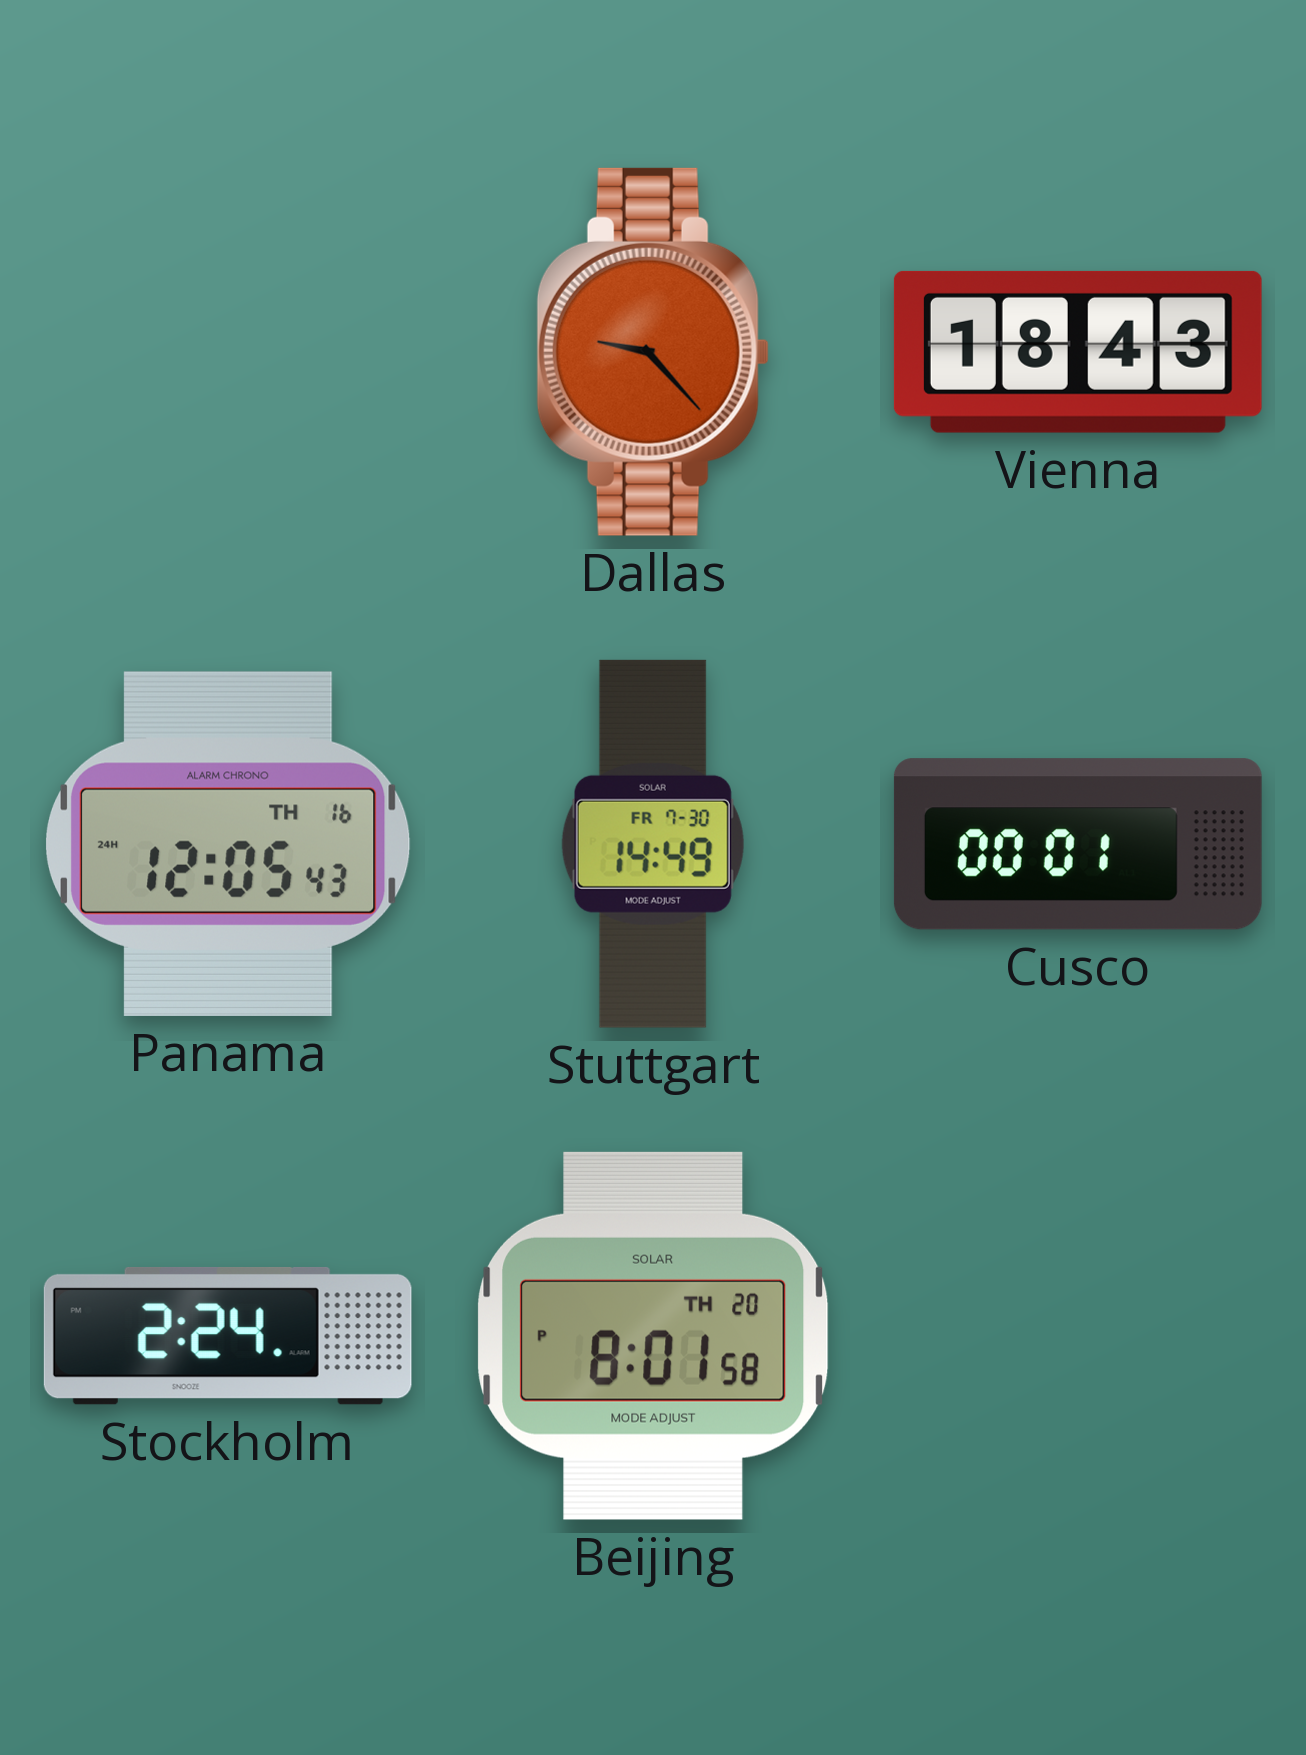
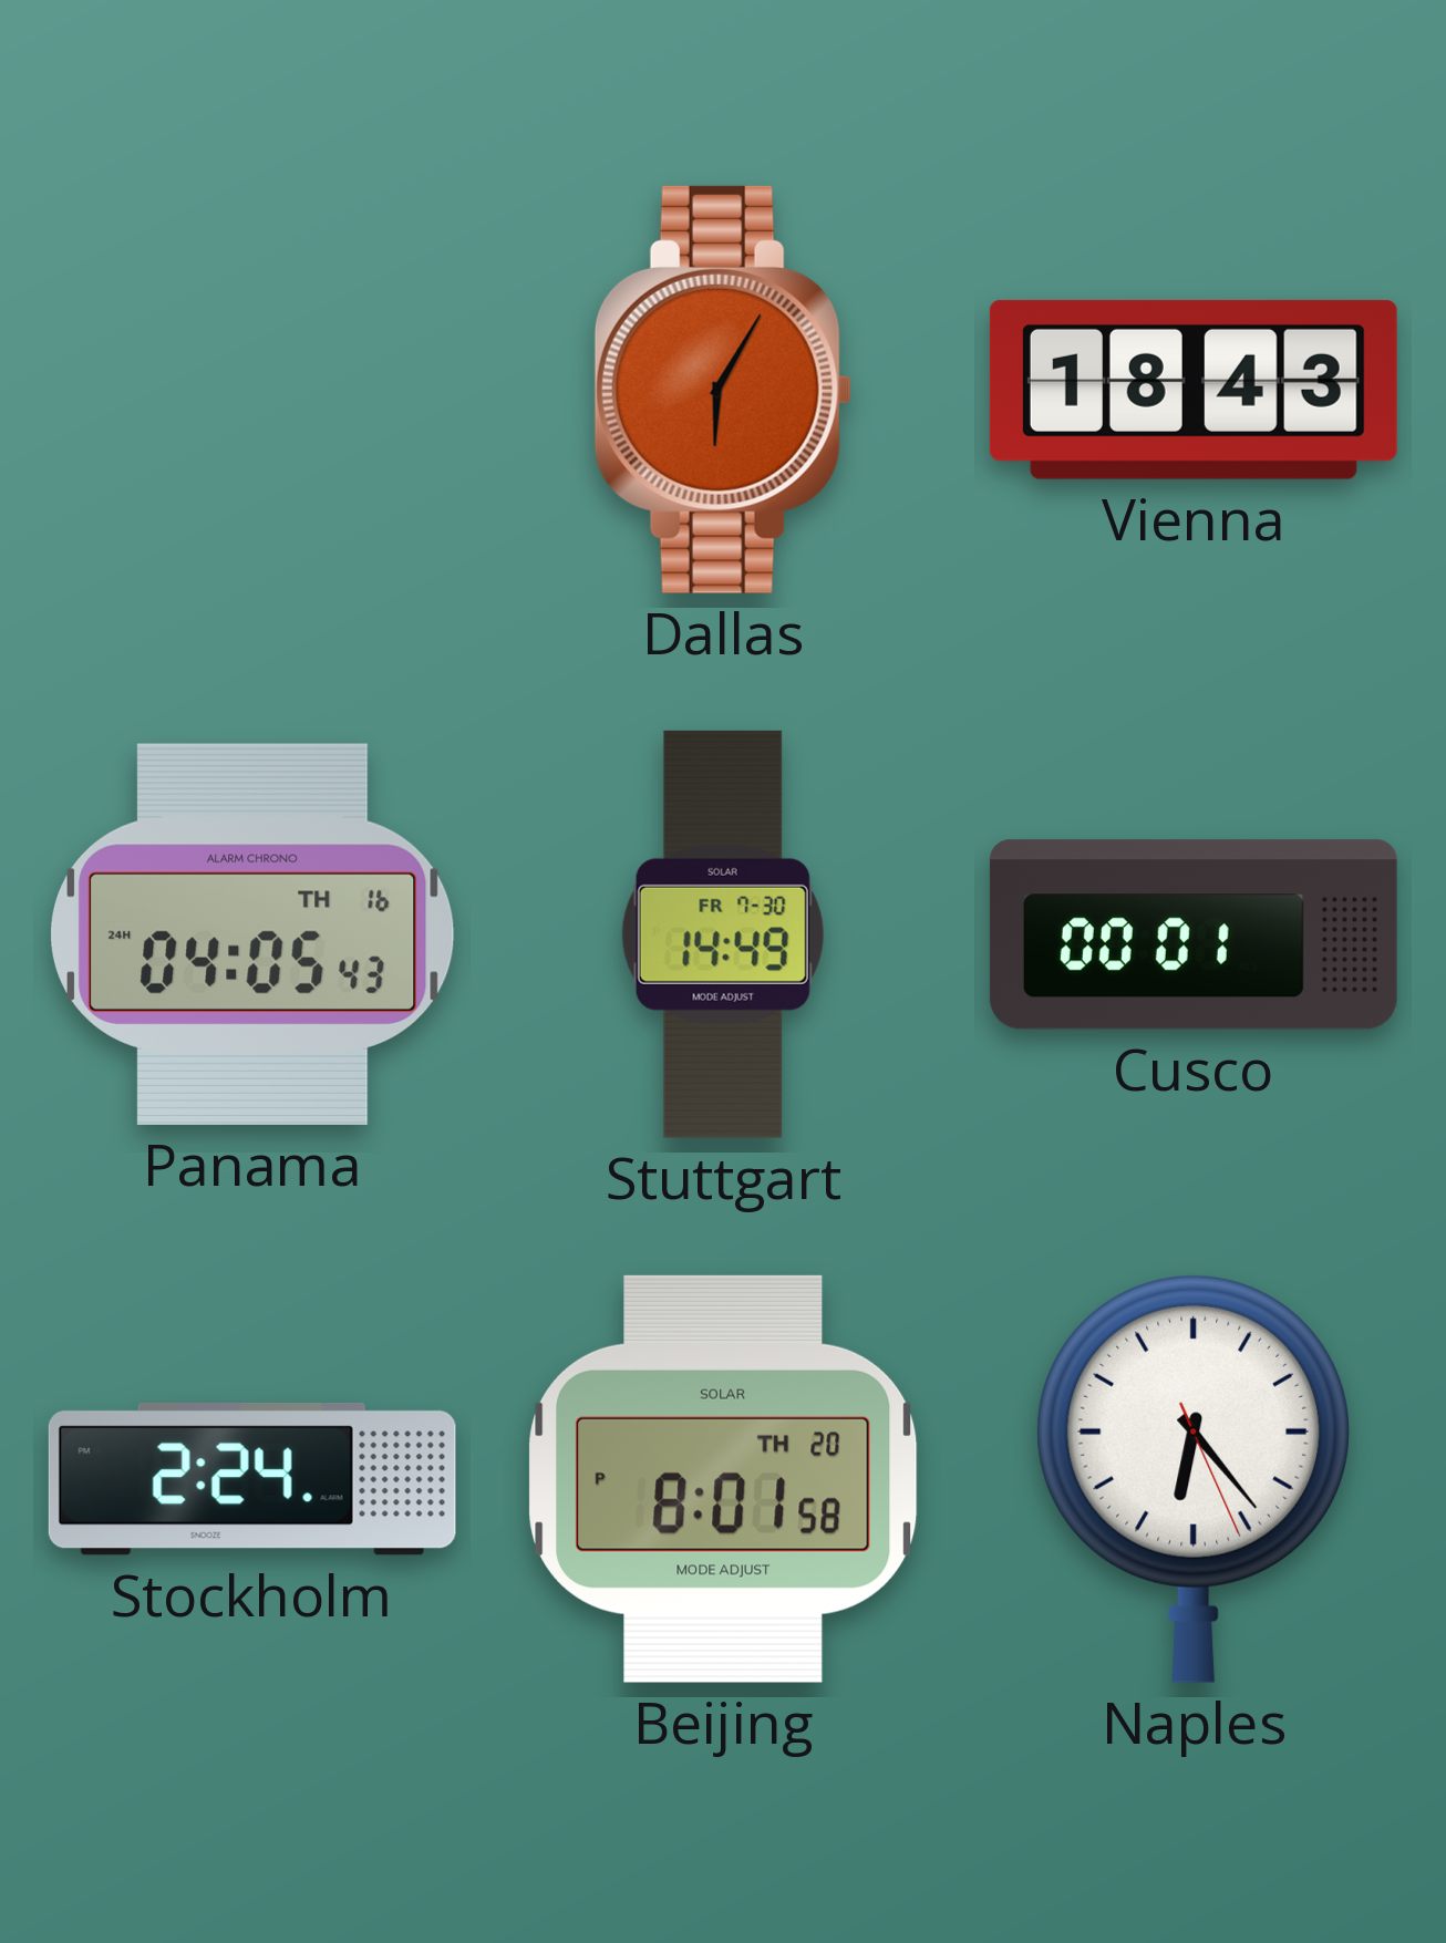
Dallas: 9:23 -> 6:05
Panama: 12:05 -> 04:05
Naples: none -> 6:23
